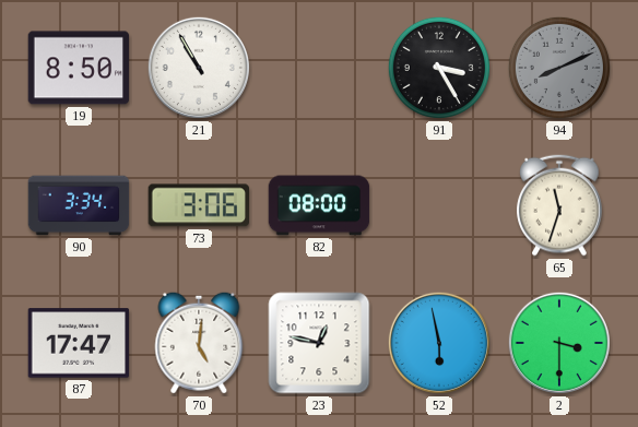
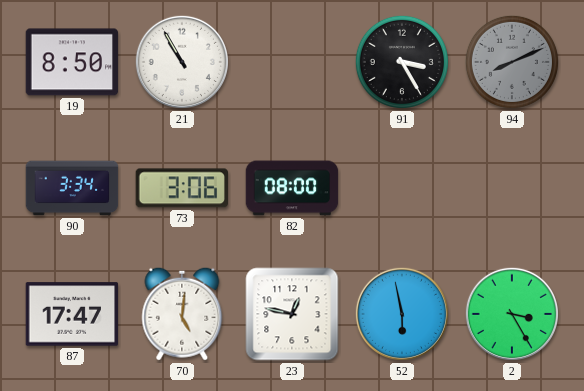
65: 11:33 -> none
2: 3:30 -> 3:25
